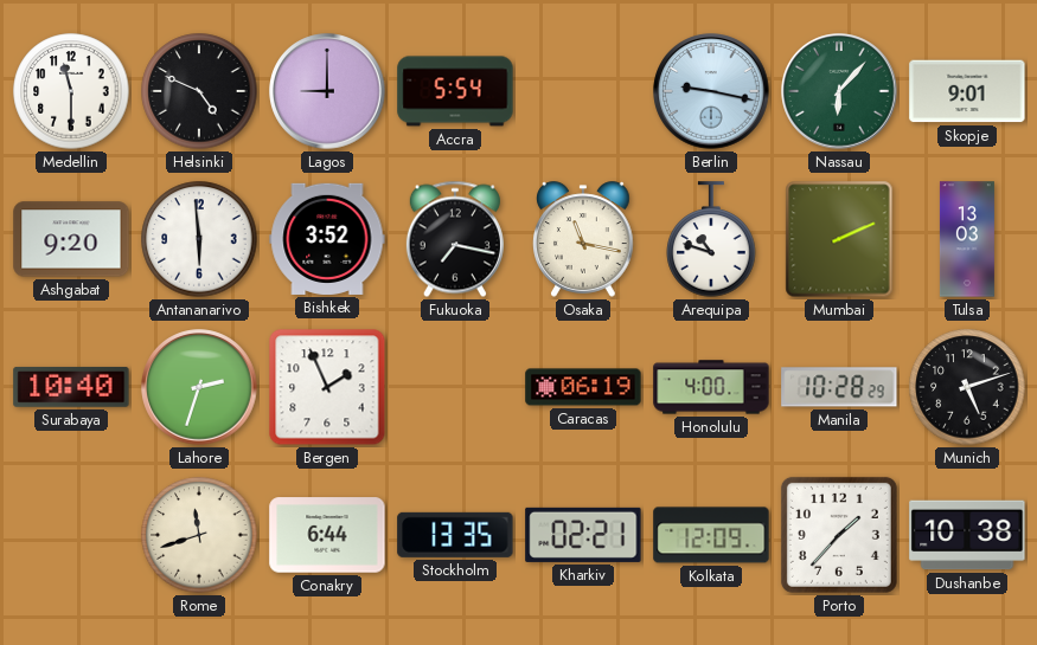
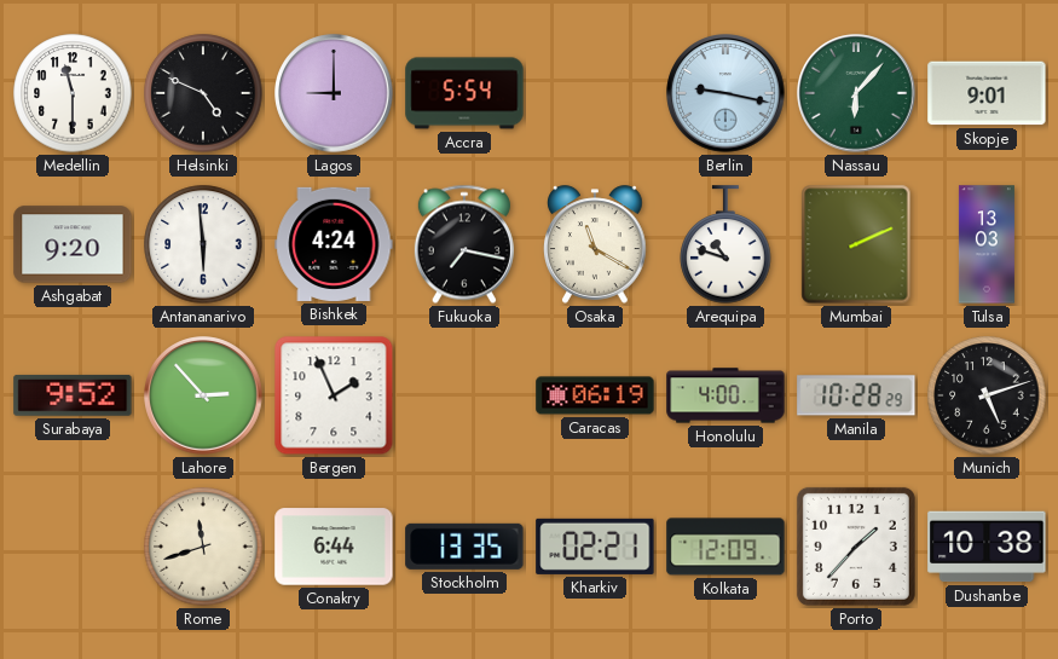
Bishkek: 3:52 -> 4:24
Osaka: 11:17 -> 11:20
Surabaya: 10:40 -> 9:52
Lahore: 2:33 -> 2:53
